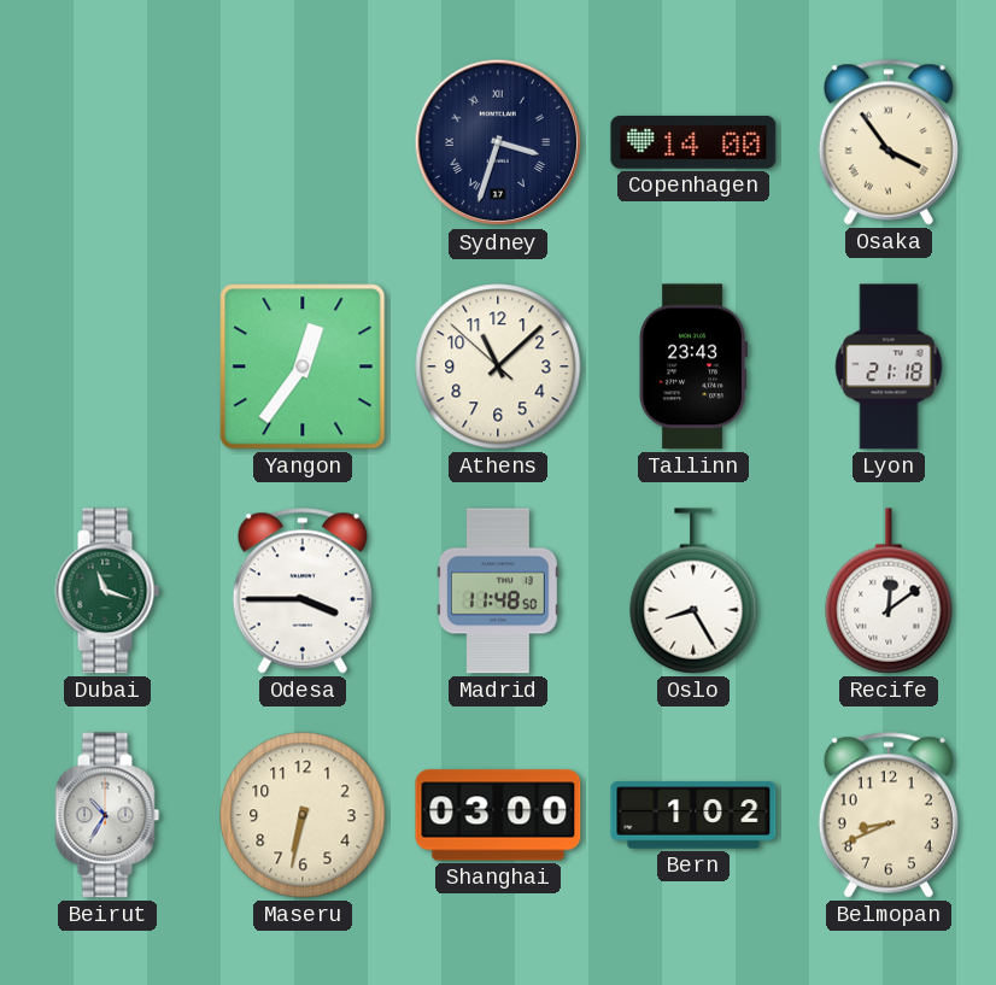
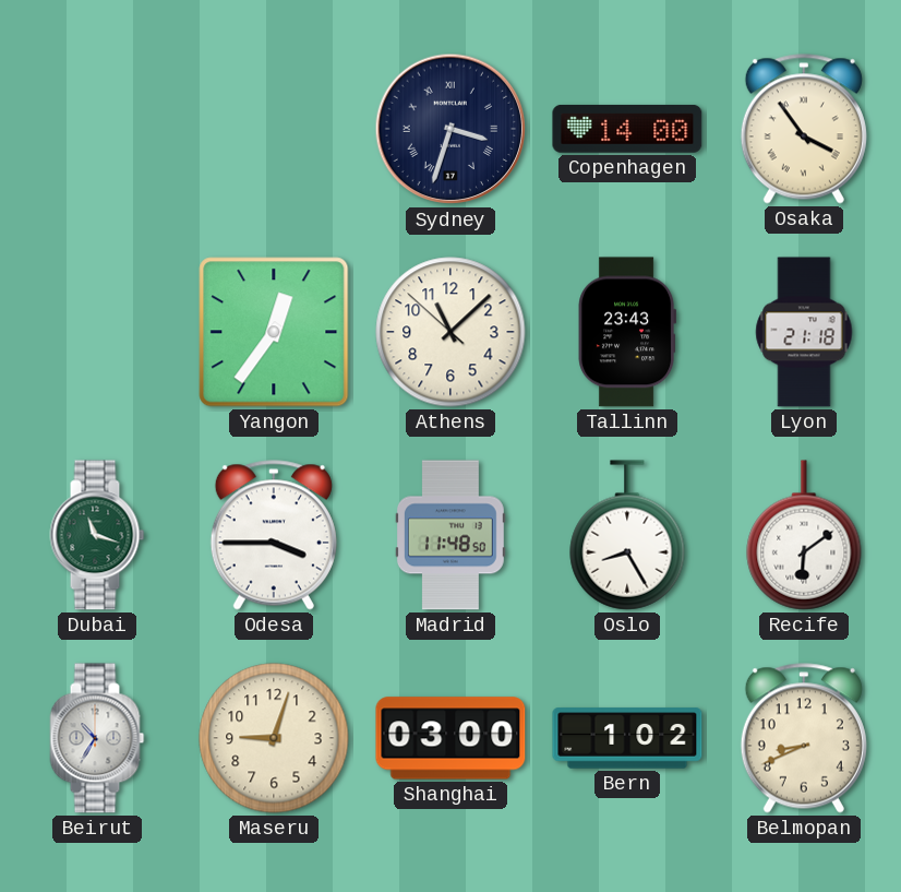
Recife: 12:09 -> 6:09
Maseru: 6:32 -> 9:03
